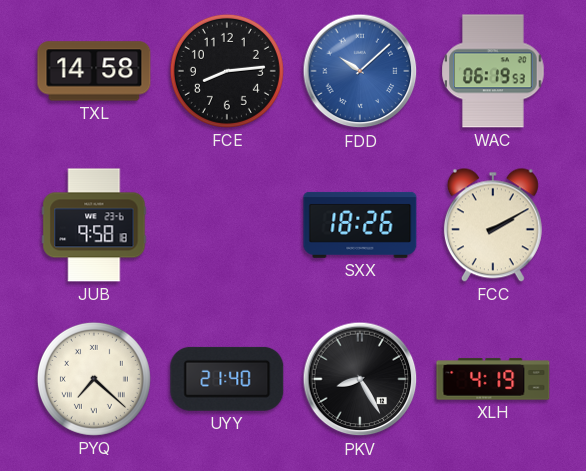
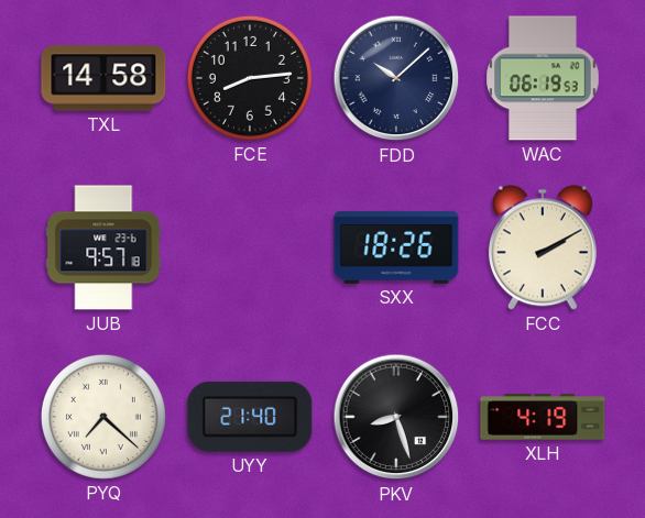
FDD dial: blue -> navy
JUB: 9:58 -> 9:57
PKV: 8:25 -> 8:27
